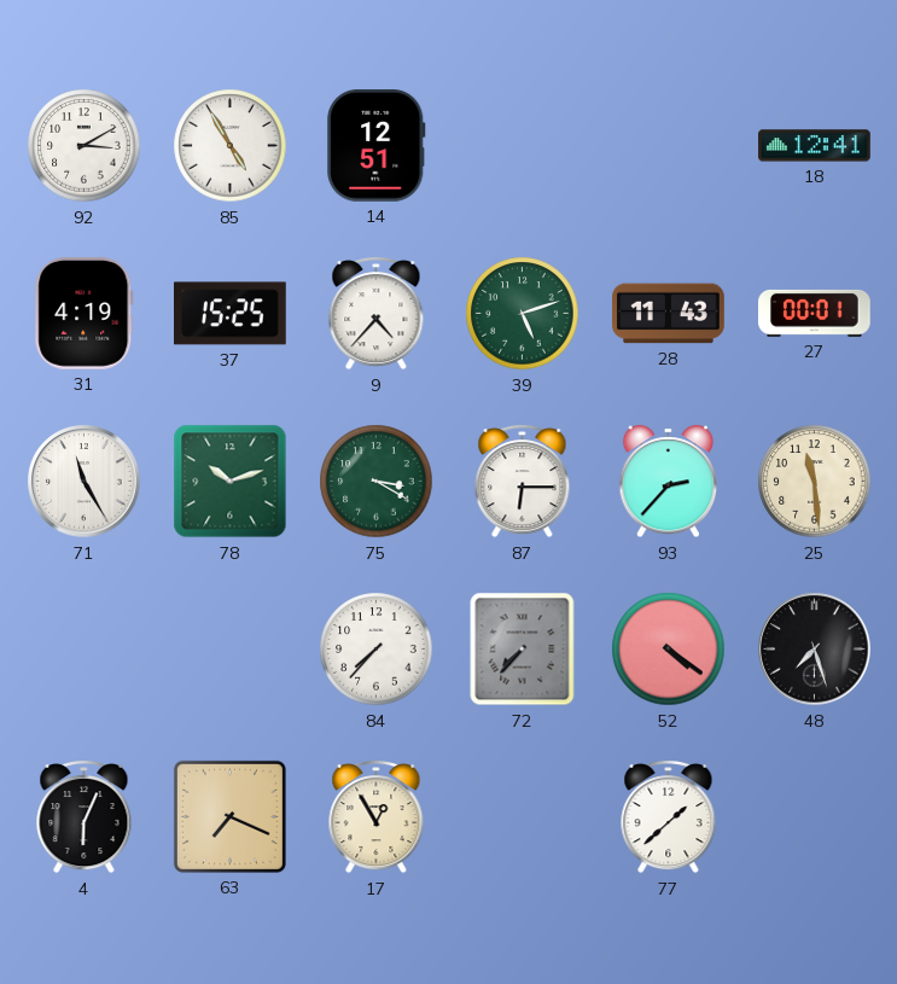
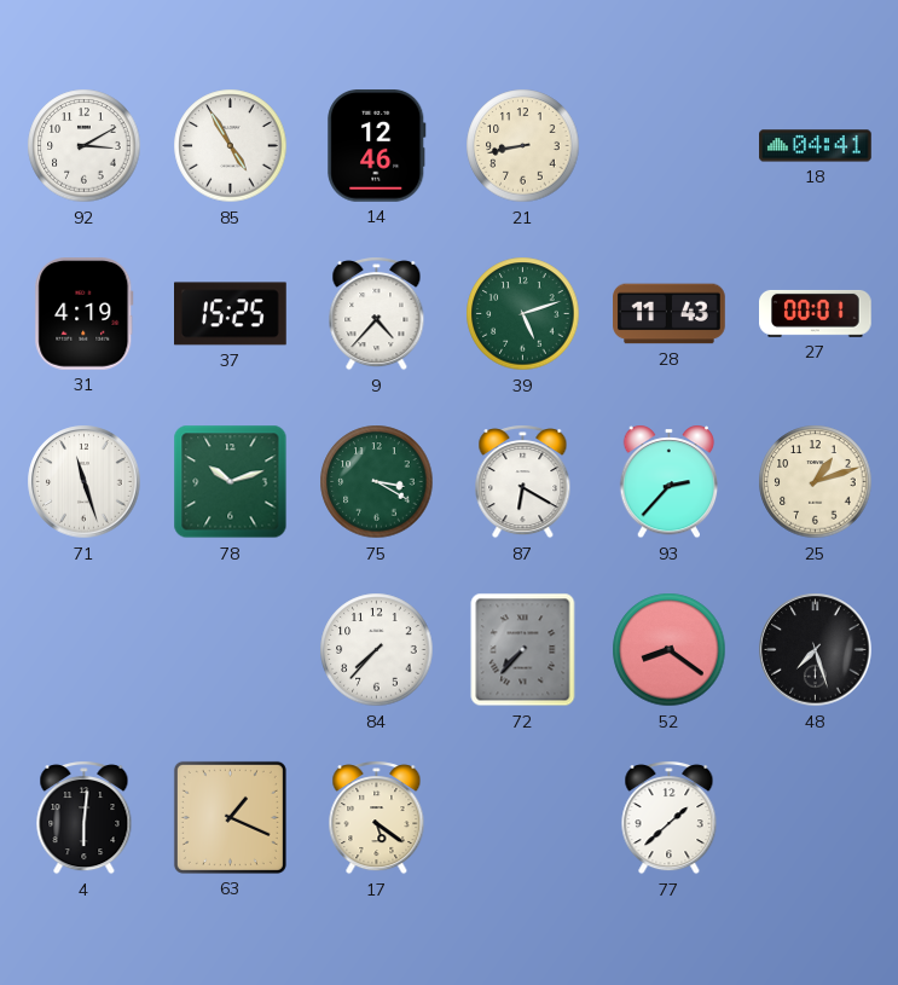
14: 12:51 -> 12:46
21: none -> 8:43
18: 12:41 -> 04:41
71: 11:25 -> 11:27
87: 6:15 -> 6:20
25: 11:29 -> 1:12
52: 4:21 -> 8:21
4: 6:04 -> 6:01
63: 7:19 -> 1:19
17: 12:55 -> 5:21
